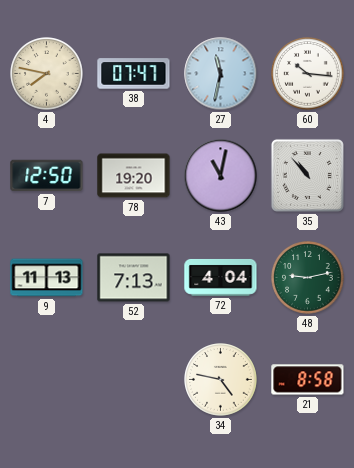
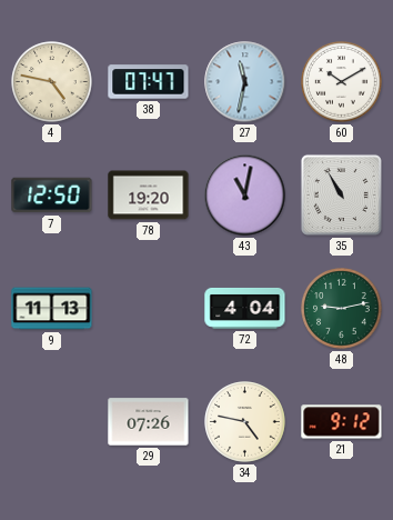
4: 7:47 -> 4:47
60: 10:16 -> 10:10
35: 10:53 -> 10:55
52: 7:13 -> none
29: none -> 07:26
21: 8:58 -> 9:12
